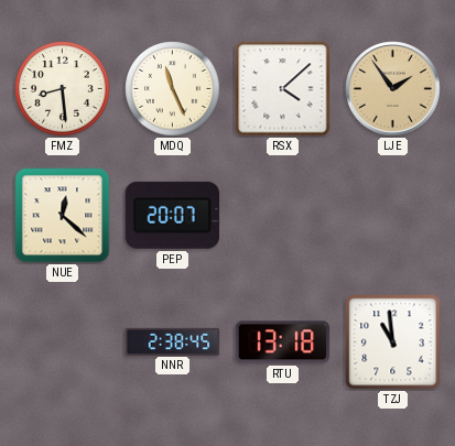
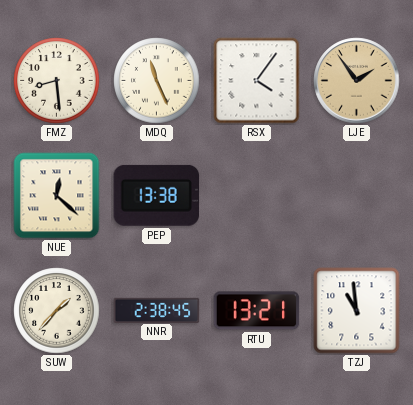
RSX: 4:08 -> 4:06
PEP: 20:07 -> 13:38
SUW: none -> 1:37
RTU: 13:18 -> 13:21
